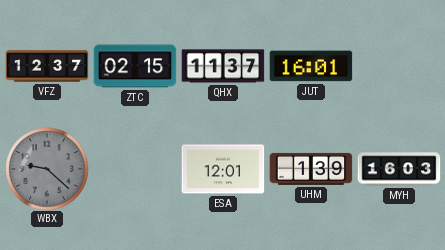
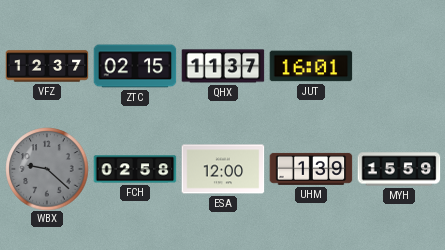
FCH: none -> 02:58
ESA: 12:01 -> 12:00
MYH: 16:03 -> 15:59
